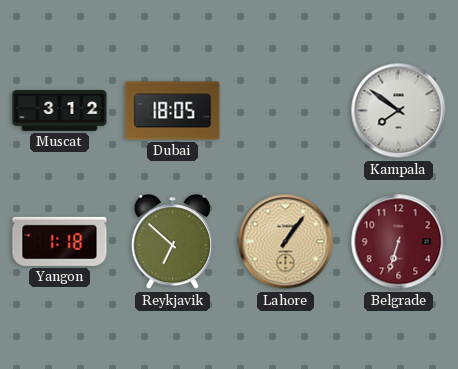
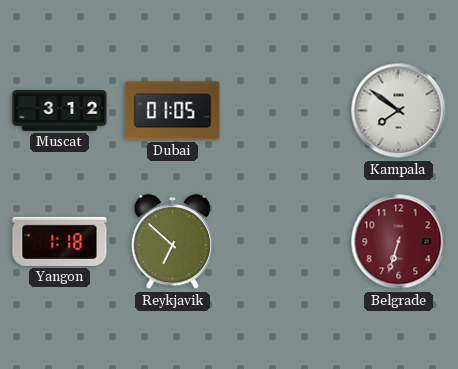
Dubai: 18:05 -> 01:05
Lahore: 1:06 -> none
